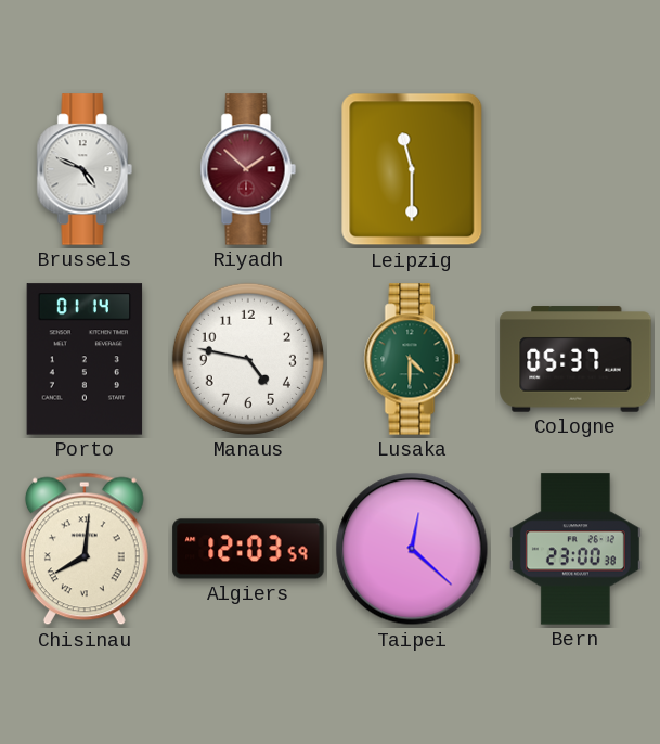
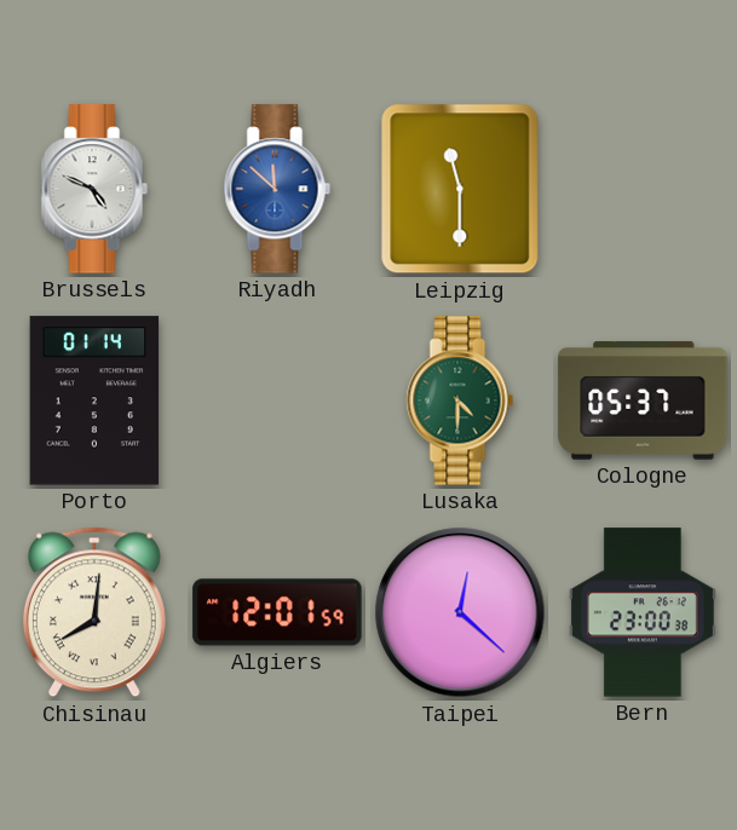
Riyadh: 1:52 -> 11:52
Riyadh dial: burgundy -> blue
Manaus: 4:47 -> none
Algiers: 12:03 -> 12:01
